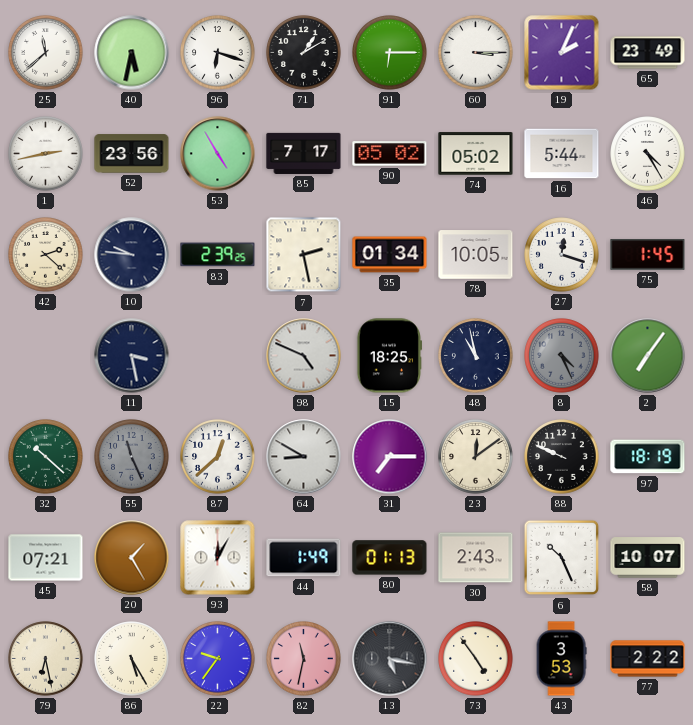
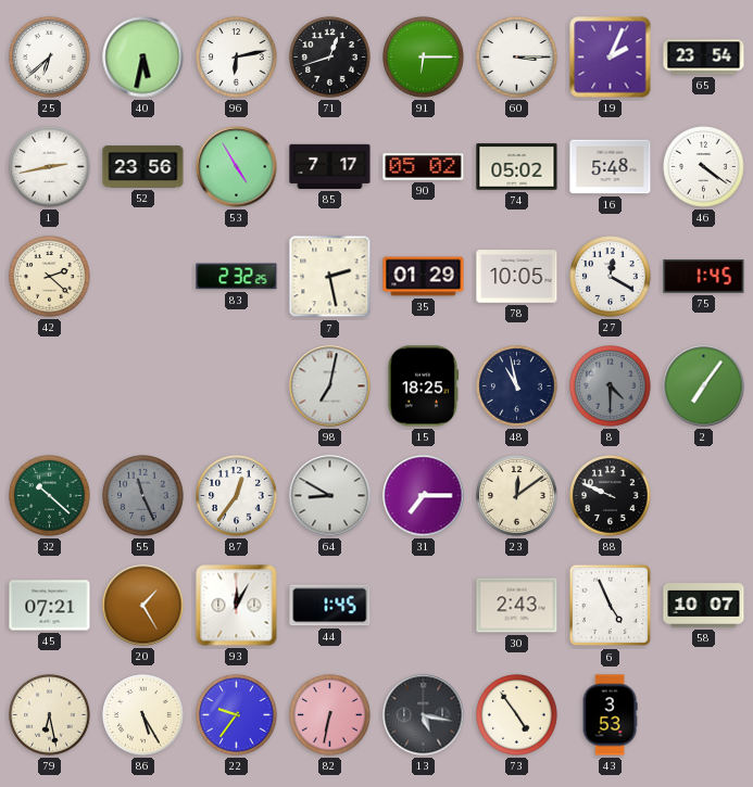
25: 11:38 -> 6:38
96: 6:18 -> 6:13
71: 1:10 -> 12:42
65: 23:49 -> 23:54
16: 5:44 -> 5:48
46: 4:25 -> 4:21
10: 9:46 -> none
83: 2:39 -> 2:32
35: 01:34 -> 01:29
27: 12:18 -> 12:20
11: 3:28 -> none
98: 4:49 -> 7:02
8: 4:26 -> 4:30
87: 12:38 -> 12:36
97: 18:19 -> none
44: 1:49 -> 1:45
80: 01:13 -> none
6: 10:26 -> 4:56
82: 11:32 -> 6:32
77: 2:22 -> none
